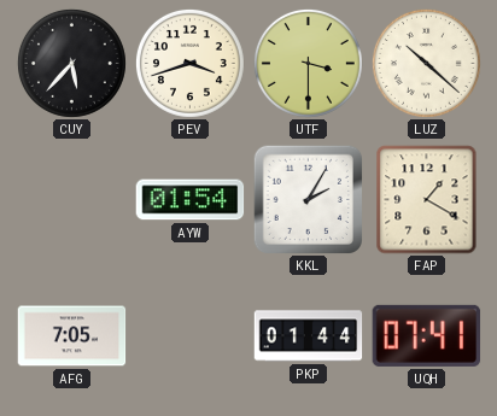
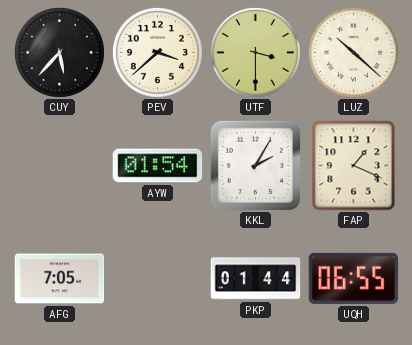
PEV: 3:42 -> 3:38
FAP: 1:20 -> 1:19
UQH: 07:41 -> 06:55
